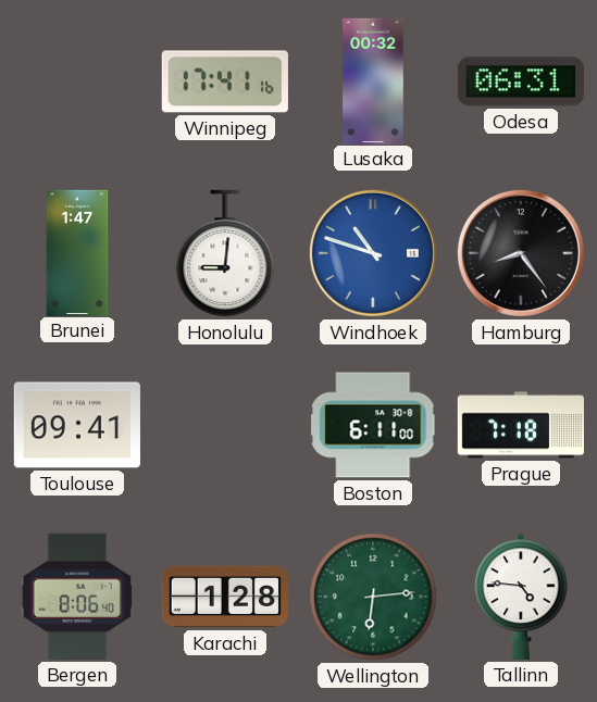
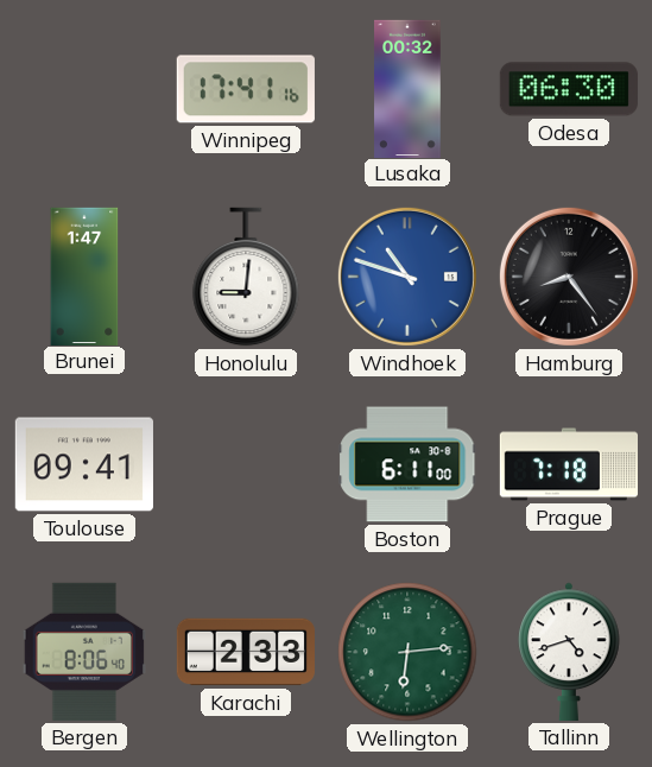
Odesa: 06:31 -> 06:30
Karachi: 1:28 -> 2:33
Tallinn: 4:46 -> 4:42
